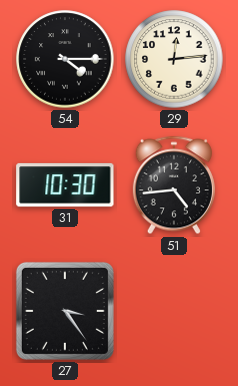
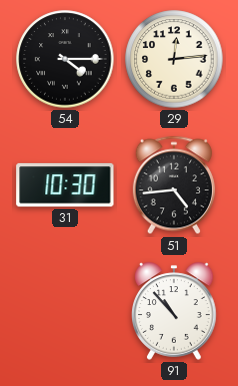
27: 3:24 -> none
91: none -> 10:53
